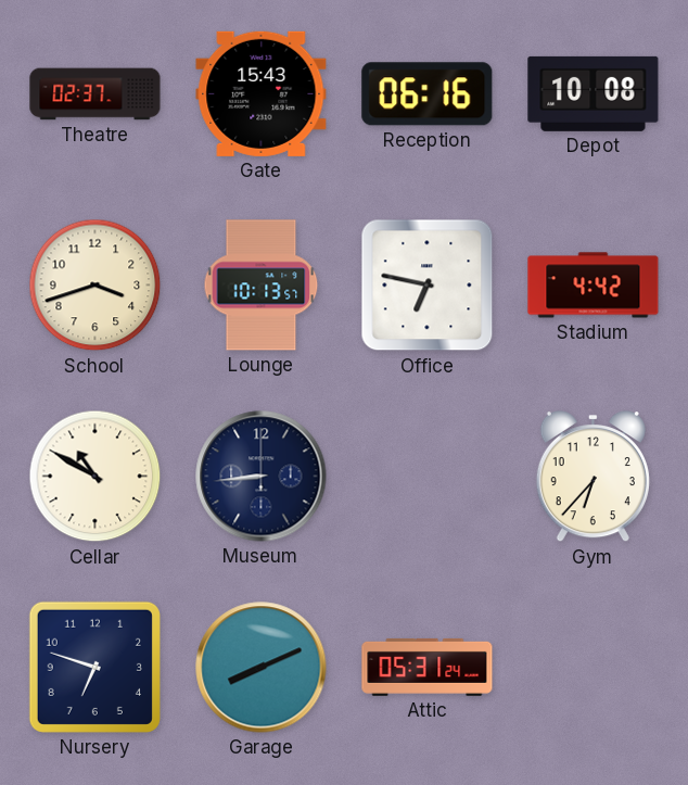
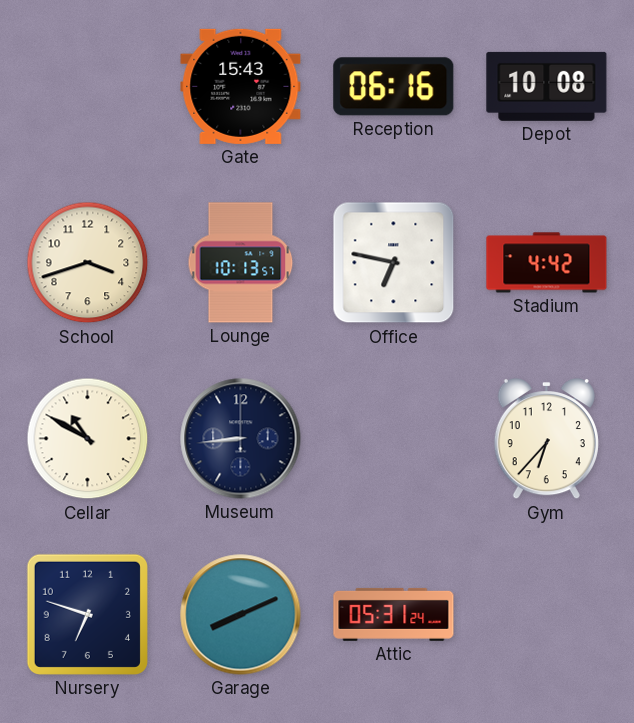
Theatre: 02:37 -> none
